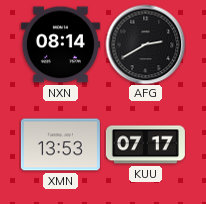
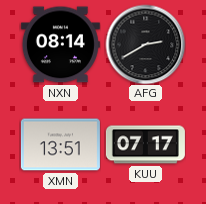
XMN: 13:53 -> 13:51
